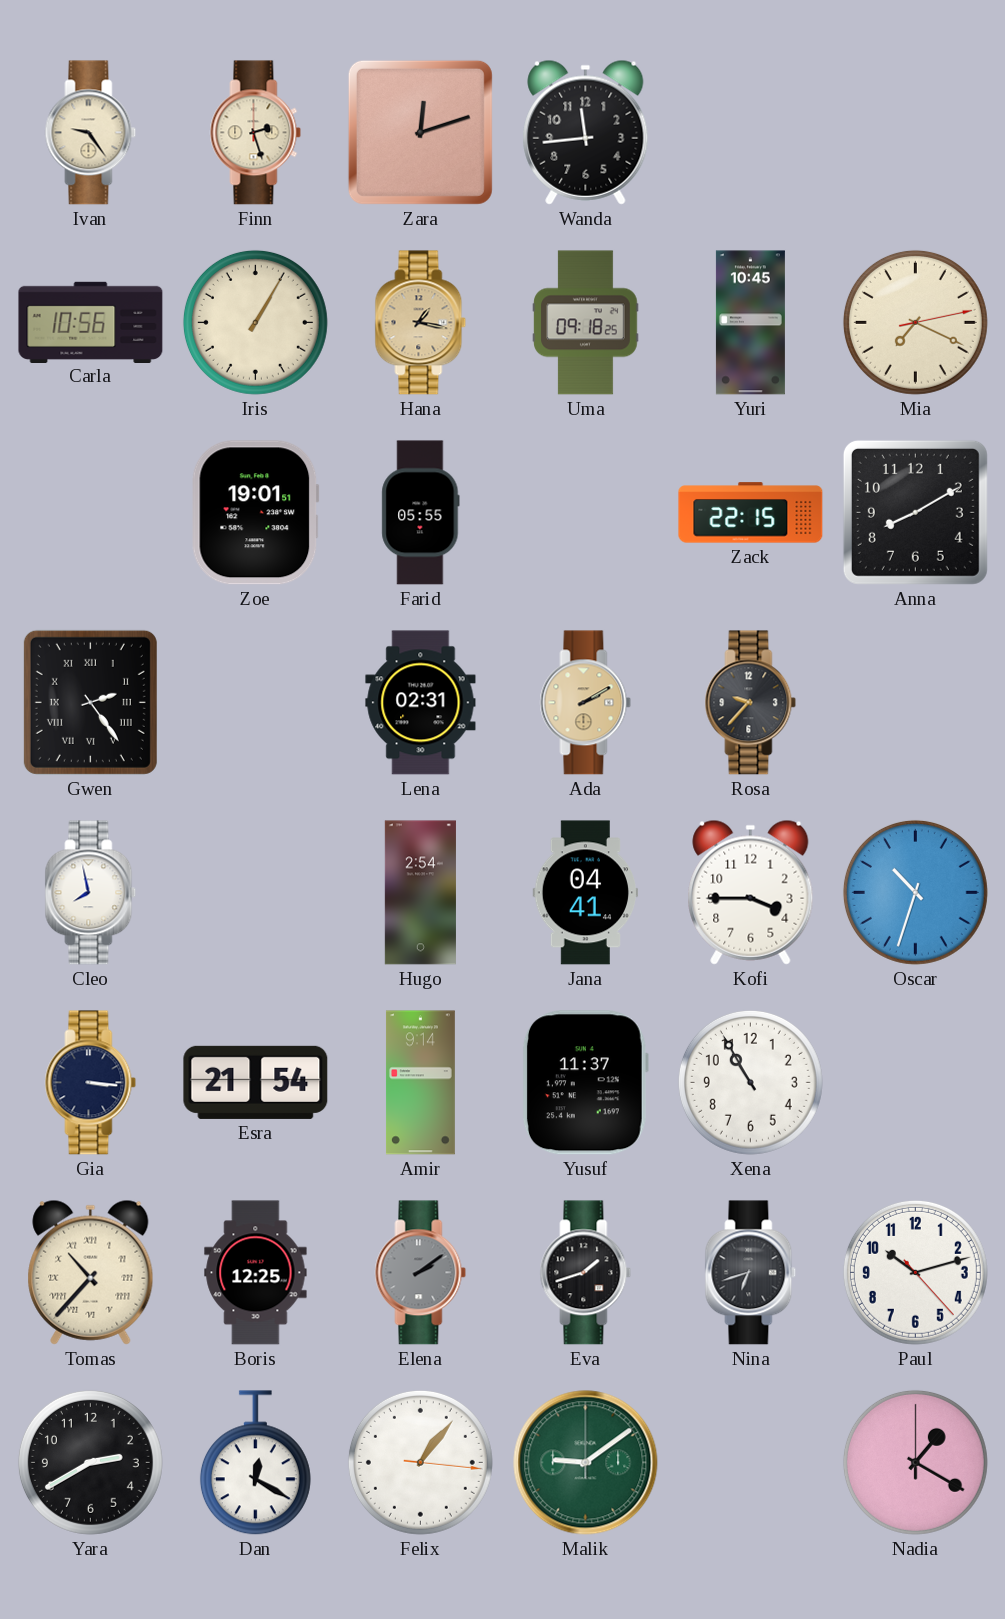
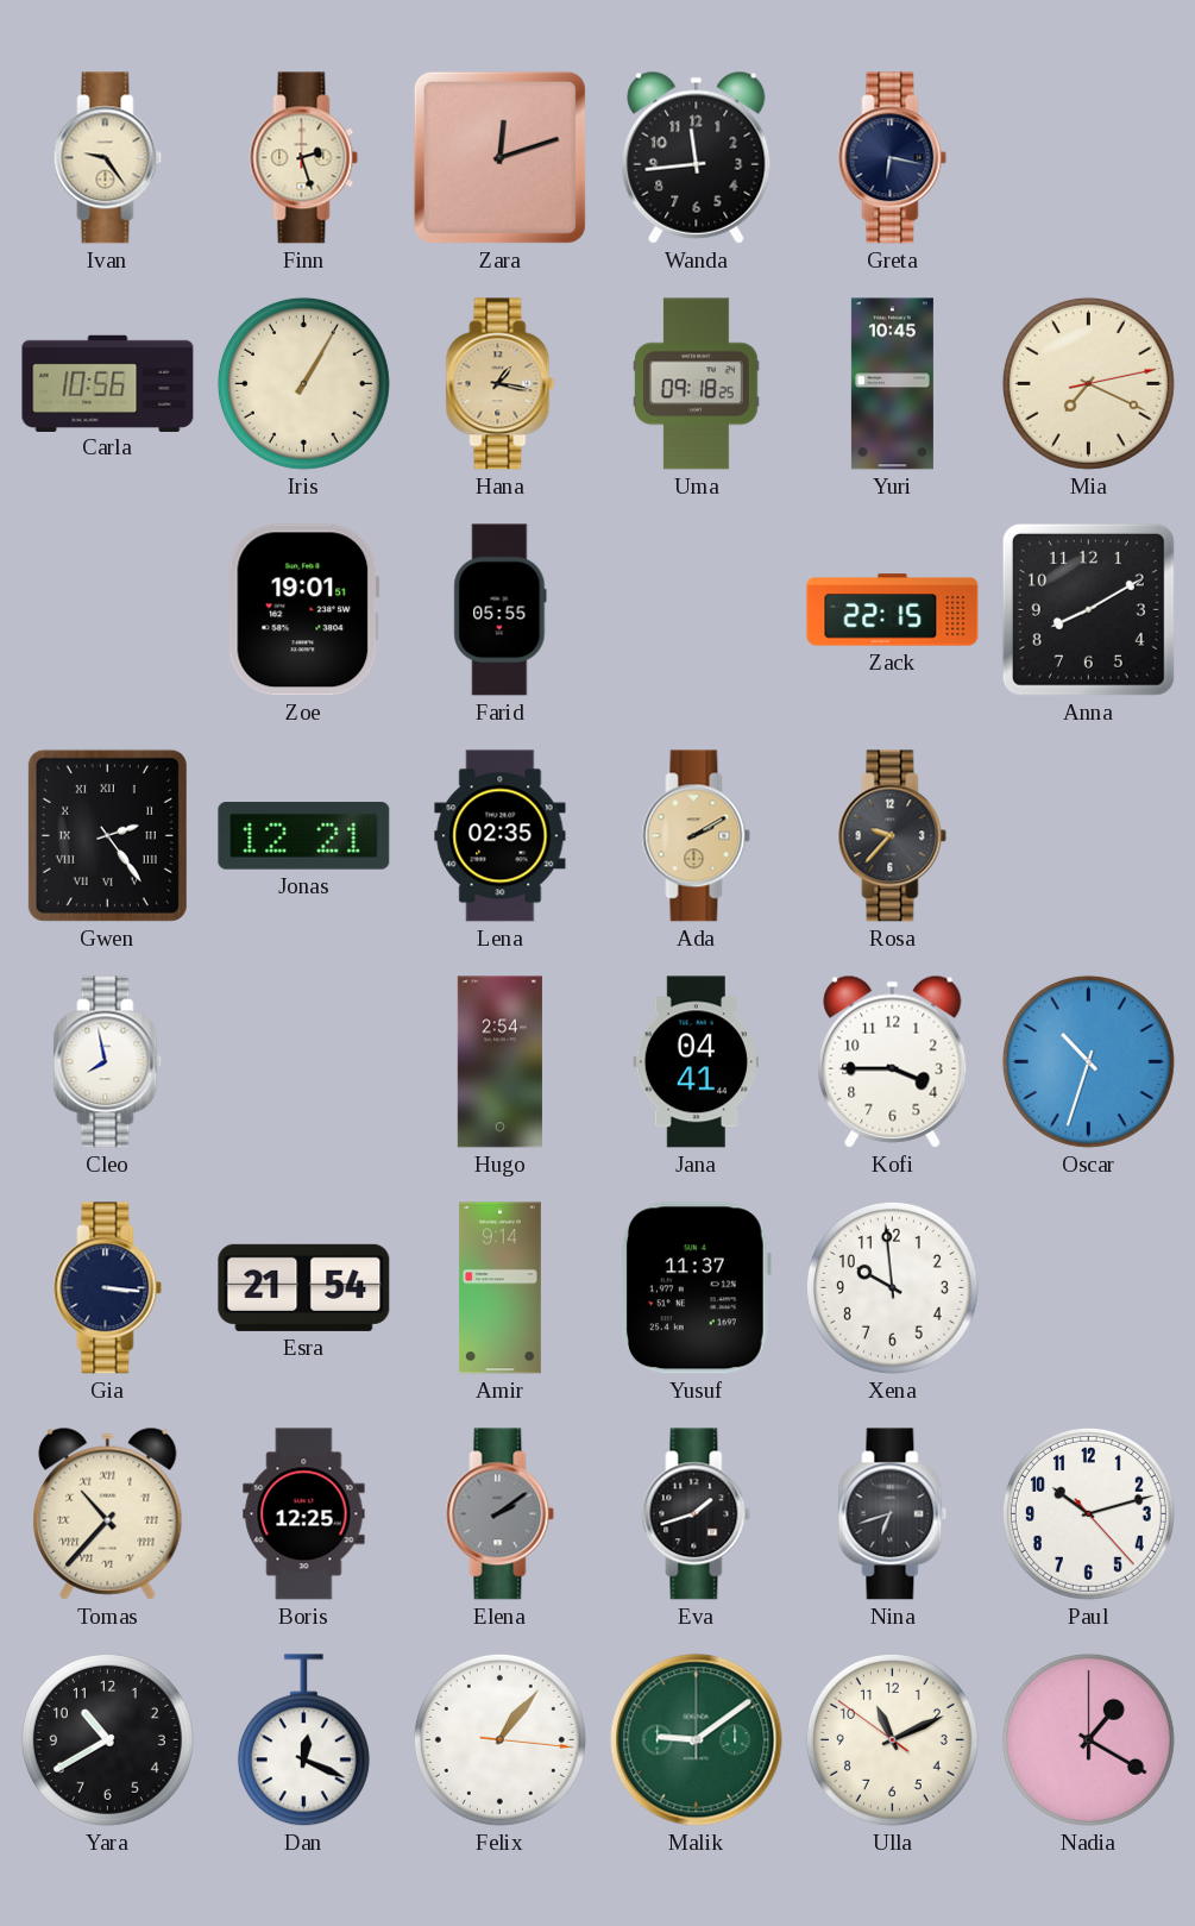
Greta: none -> 6:17
Jonas: none -> 12:21
Lena: 02:31 -> 02:35
Xena: 10:55 -> 9:59
Yara: 2:40 -> 10:40
Dan: 12:20 -> 12:19
Ulla: none -> 11:10
